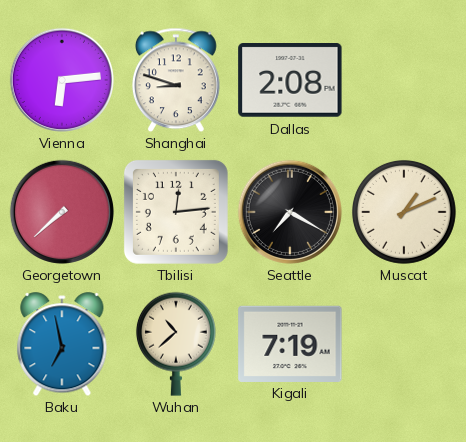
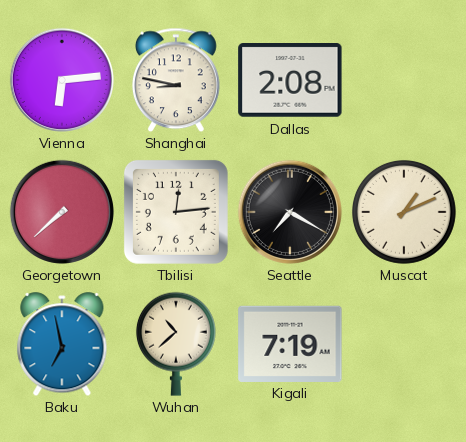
Shanghai: 8:48 -> 8:47
